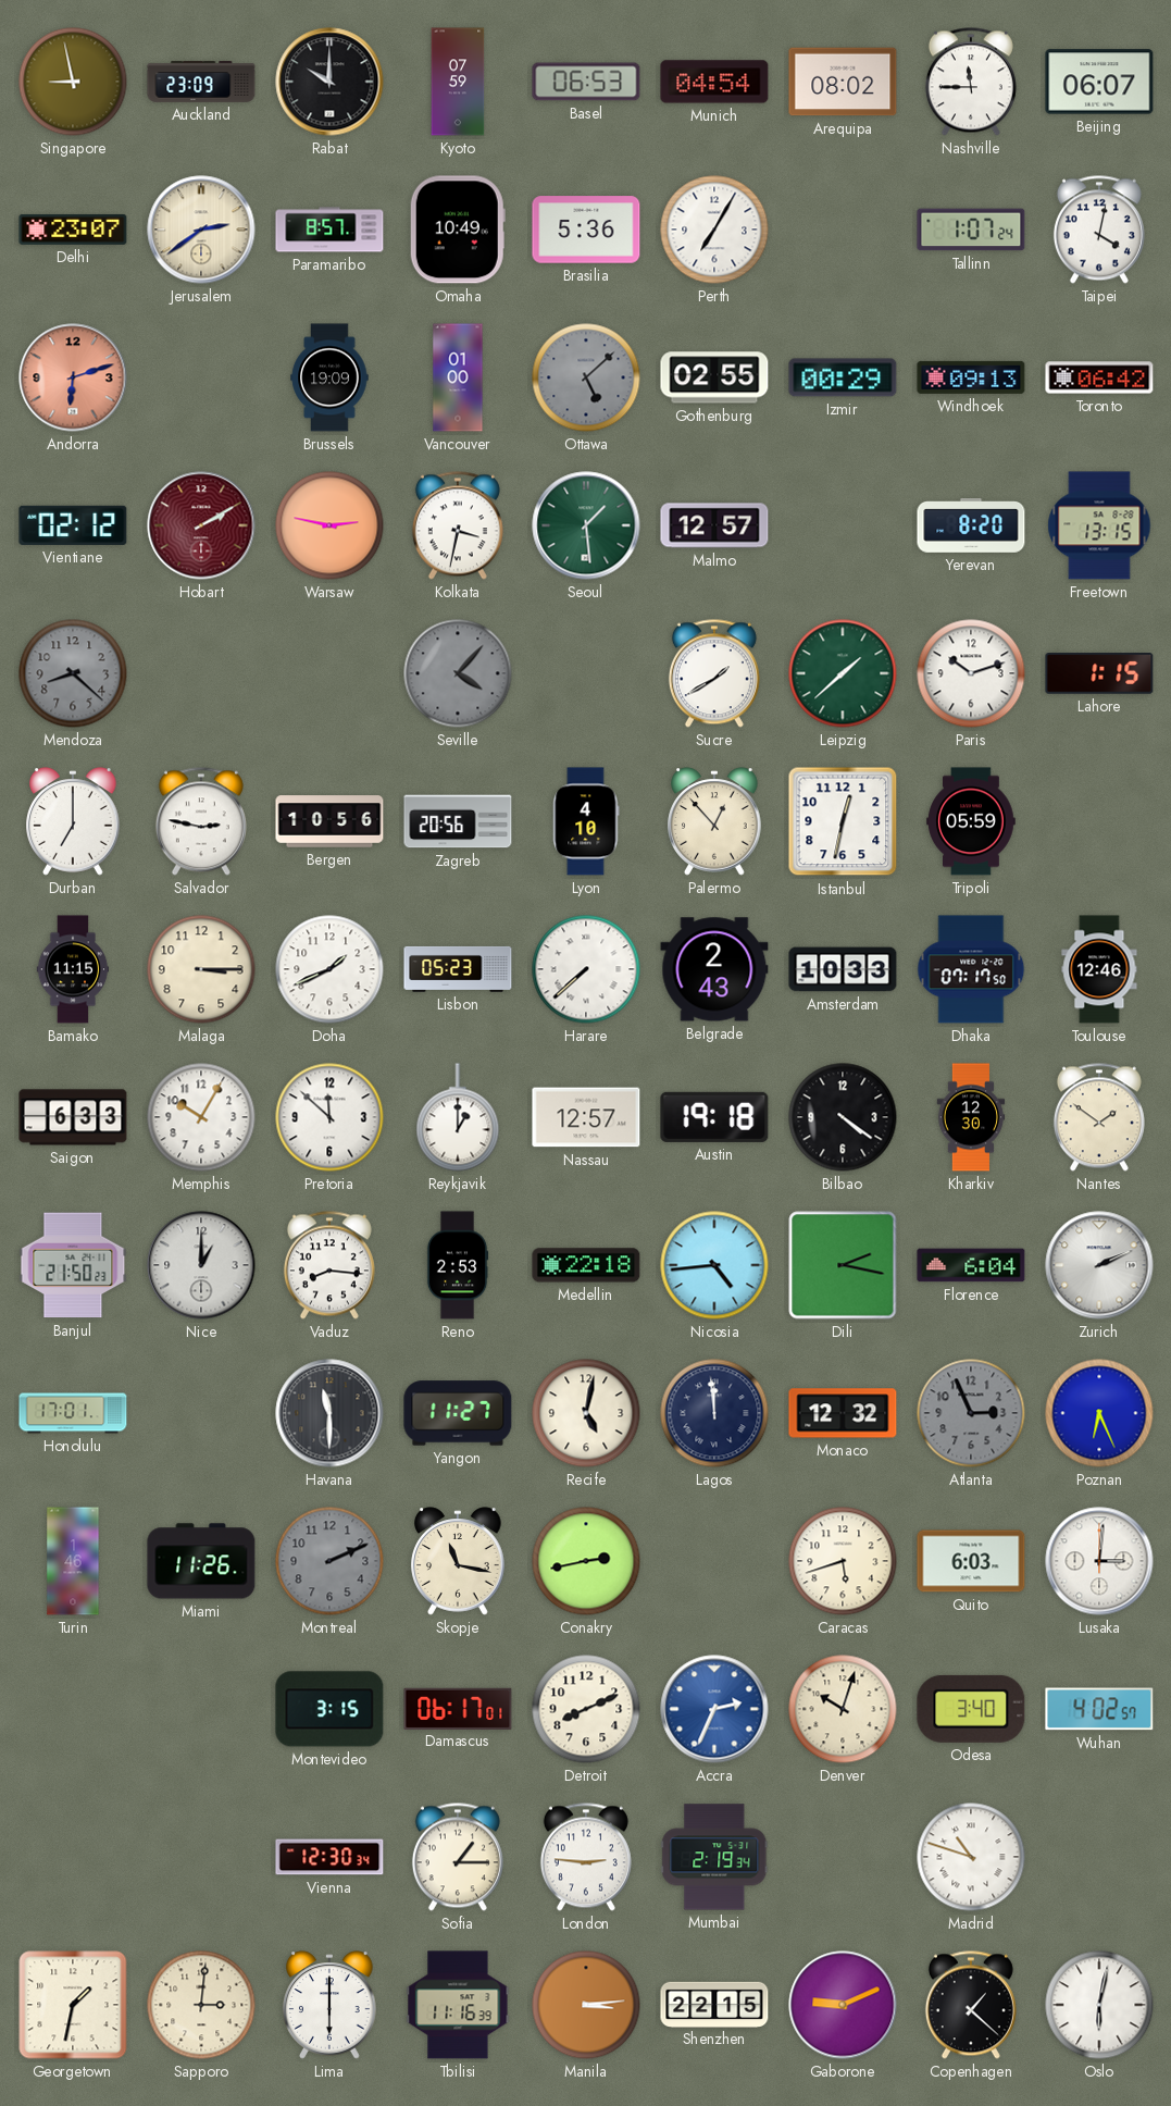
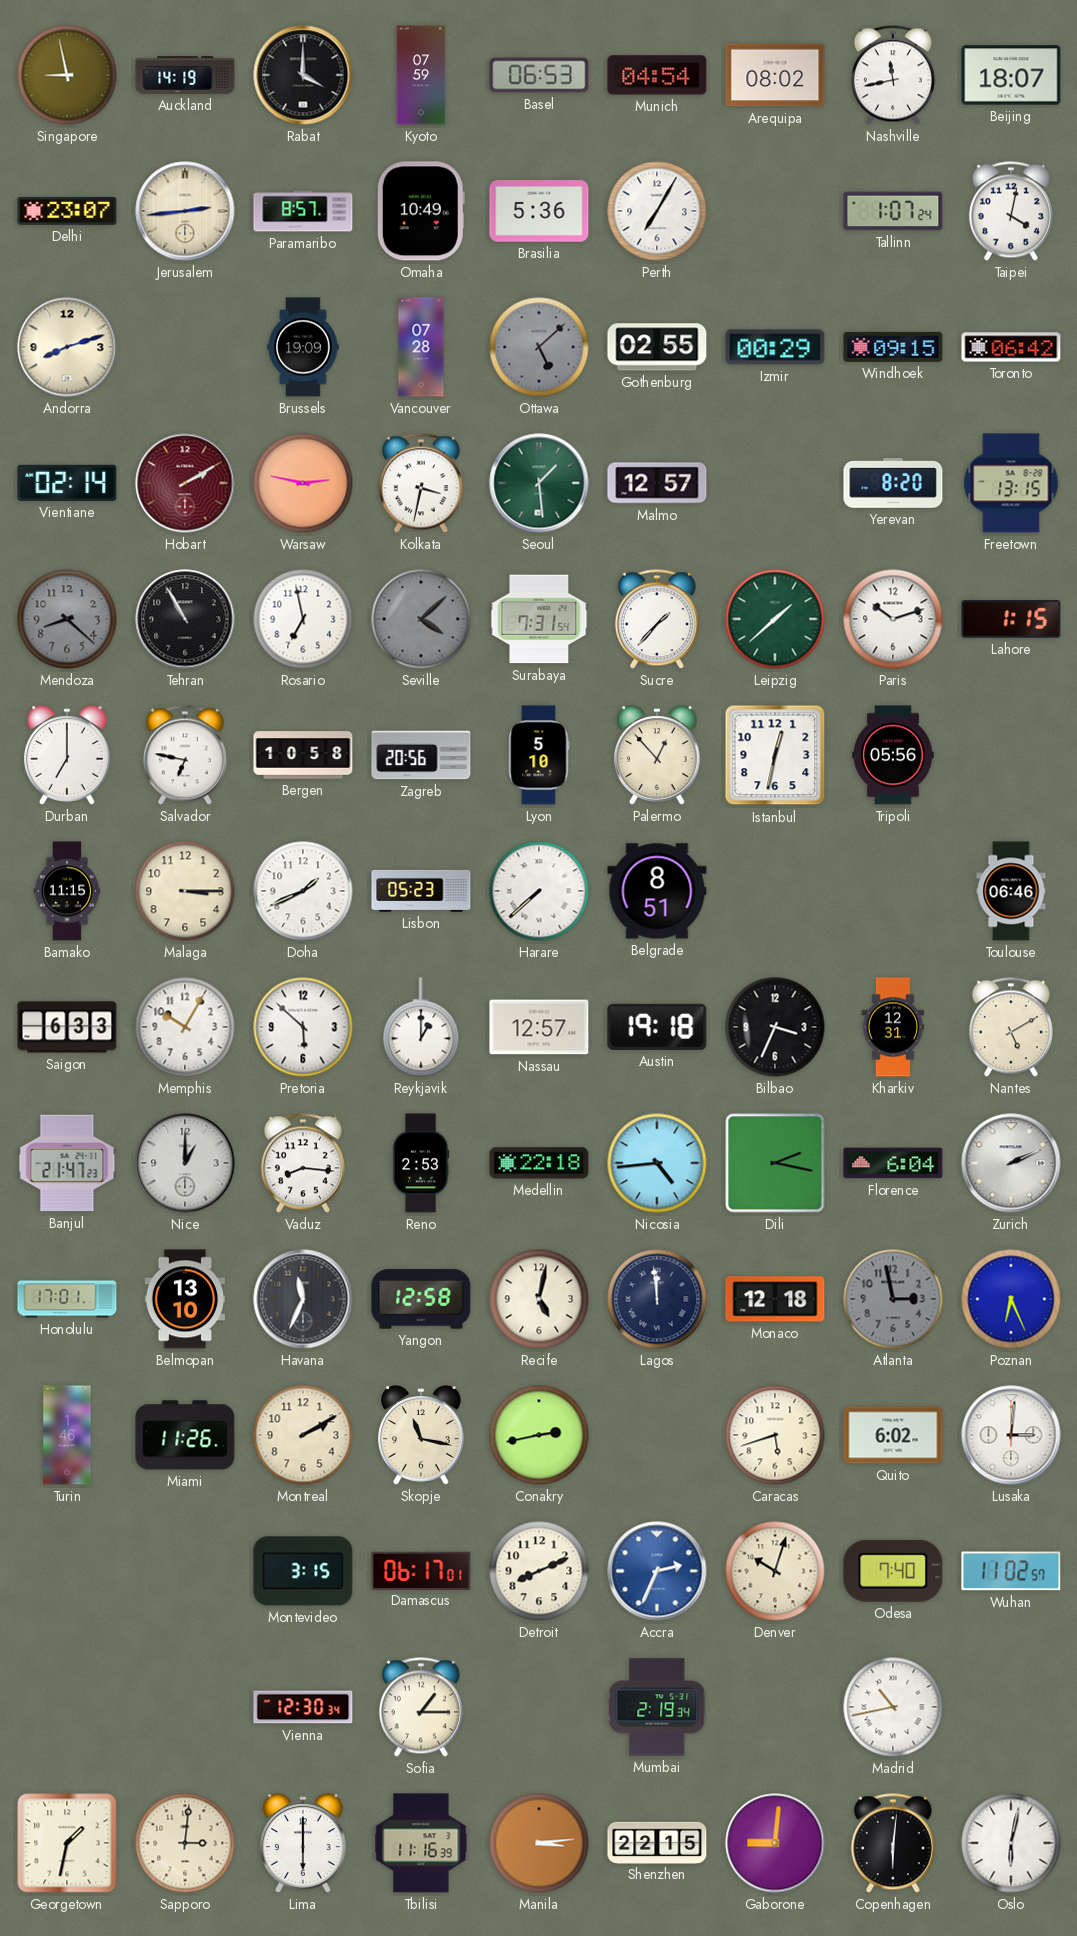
Auckland: 23:09 -> 14:19
Rabat: 10:00 -> 4:00
Nashville: 11:45 -> 11:43
Beijing: 06:07 -> 18:07
Jerusalem: 2:39 -> 2:44
Andorra: 6:12 -> 8:12
Andorra dial: salmon -> cream
Vancouver: 01:00 -> 07:28
Windhoek: 09:13 -> 09:15
Vientiane: 02:12 -> 02:14
Tehran: none -> 10:55
Rosario: none -> 6:58
Seville: 4:07 -> 4:08
Surabaya: none -> 7:31
Sucre: 1:40 -> 1:37
Salvador: 2:47 -> 6:47
Bergen: 10:56 -> 10:58
Lyon: 4:10 -> 5:10
Tripoli: 05:59 -> 05:56
Belgrade: 2:43 -> 8:51
Amsterdam: 10:33 -> none
Dhaka: 07:17 -> none
Toulouse: 12:46 -> 06:46
Pretoria: 11:52 -> 5:52
Bilbao: 4:21 -> 3:34
Kharkiv: 12:30 -> 12:31
Nantes: 1:51 -> 5:10
Banjul: 21:50 -> 21:47
Belmopan: none -> 13:10
Havana: 11:30 -> 11:34
Yangon: 11:27 -> 12:58
Monaco: 12:32 -> 12:18
Atlanta: 2:56 -> 2:58
Montreal: 2:11 -> 2:10
Montreal dial: grey -> cream
Quito: 6:03 -> 6:02
Odesa: 3:40 -> 7:40
Wuhan: 4:02 -> 11:02
London: 2:46 -> none
Madrid: 10:48 -> 10:43
Gaborone: 9:11 -> 9:01
Copenhagen: 1:22 -> 6:01
